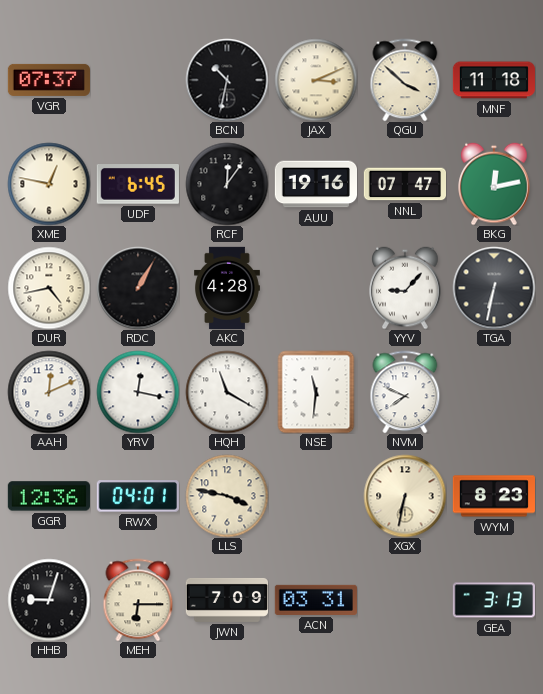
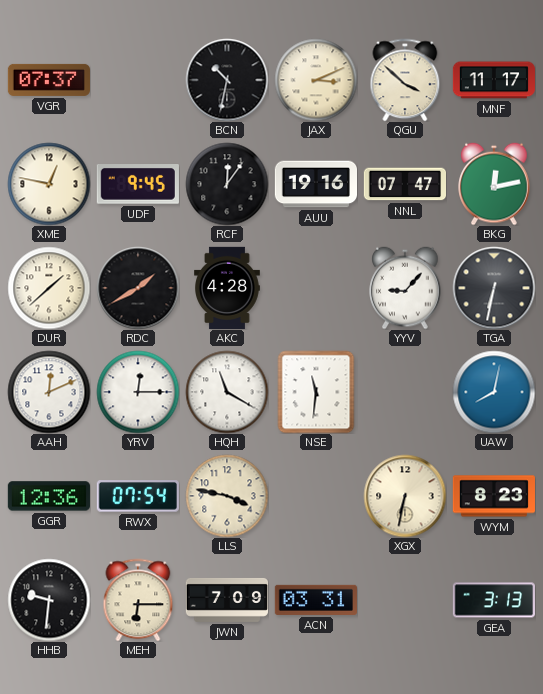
MNF: 11:18 -> 11:17
UDF: 6:45 -> 9:45
DUR: 4:43 -> 1:38
RDC: 1:05 -> 1:40
YRV: 12:17 -> 12:15
NVM: 7:49 -> none
UAW: none -> 8:02
RWX: 04:01 -> 07:54
HHB: 9:03 -> 9:31
